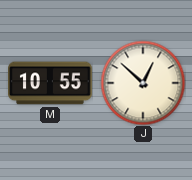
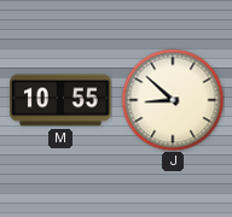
J: 12:52 -> 8:52
